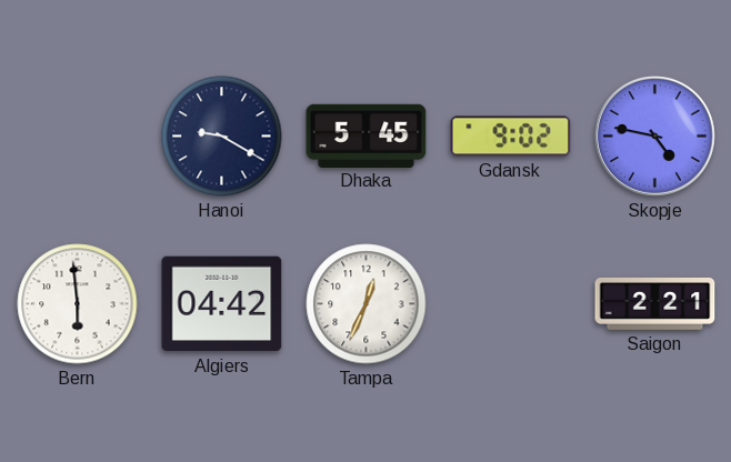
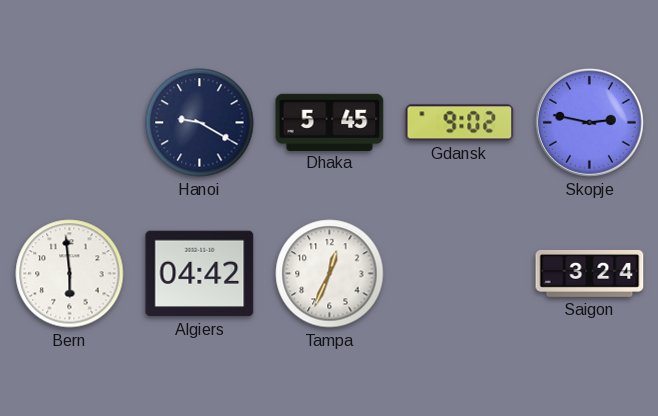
Skopje: 4:47 -> 2:47
Saigon: 2:21 -> 3:24
